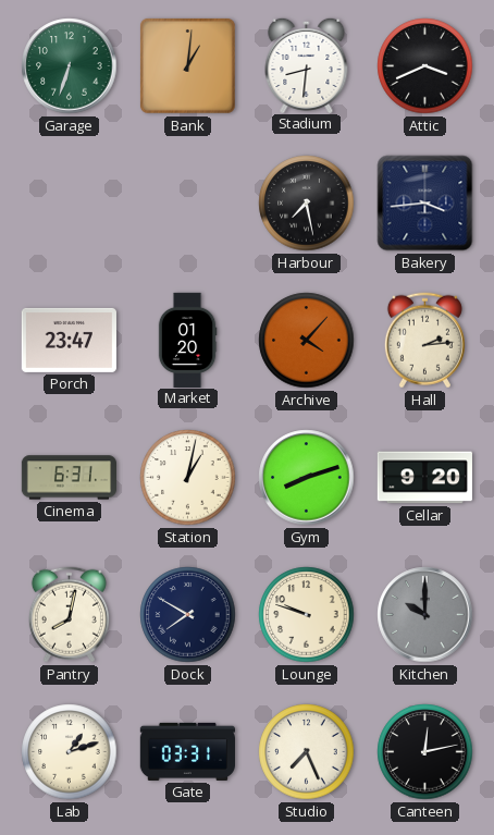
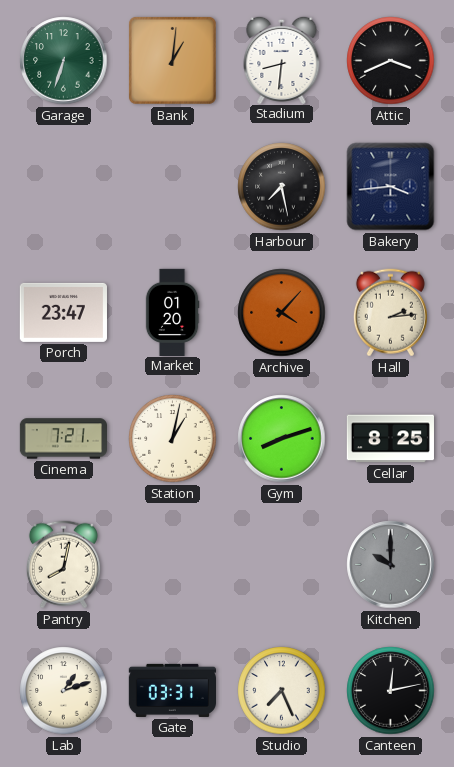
Cinema: 6:31 -> 7:21
Cellar: 9:20 -> 8:25
Dock: 7:50 -> none
Lounge: 9:48 -> none
